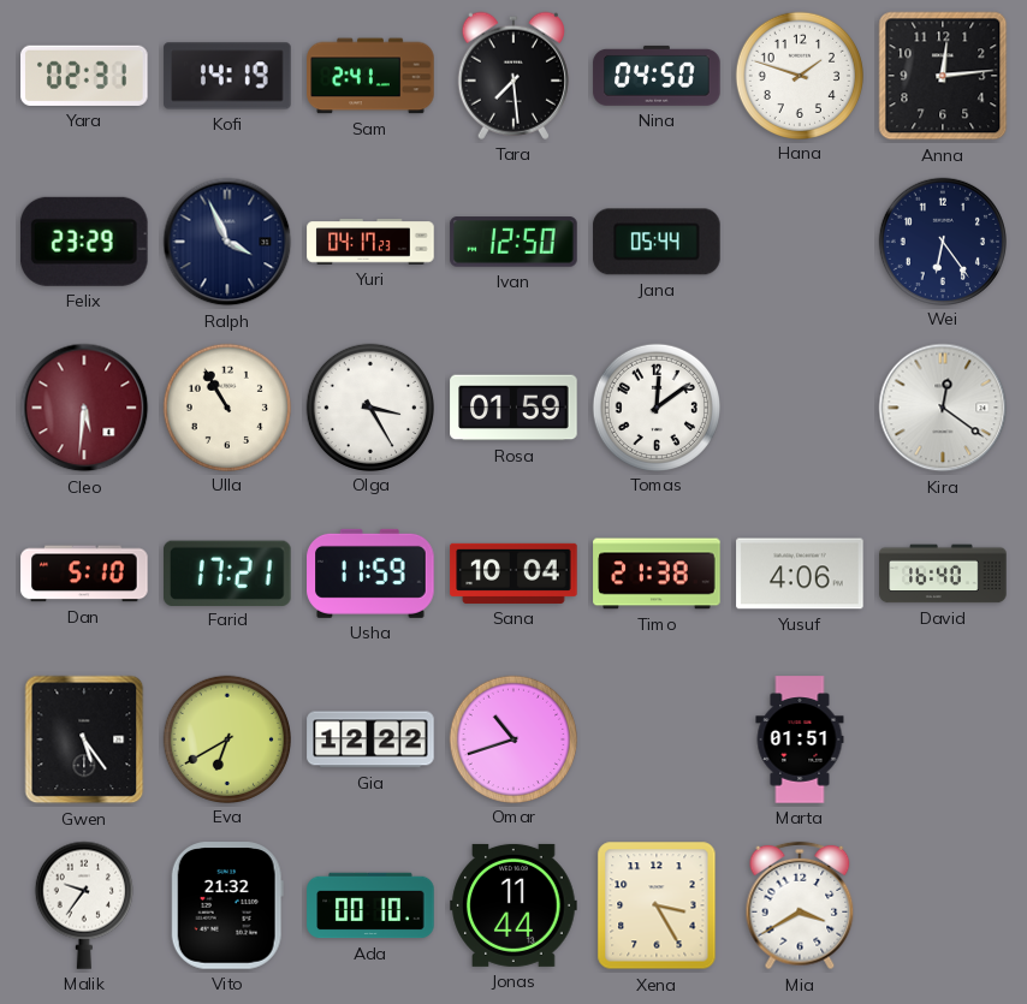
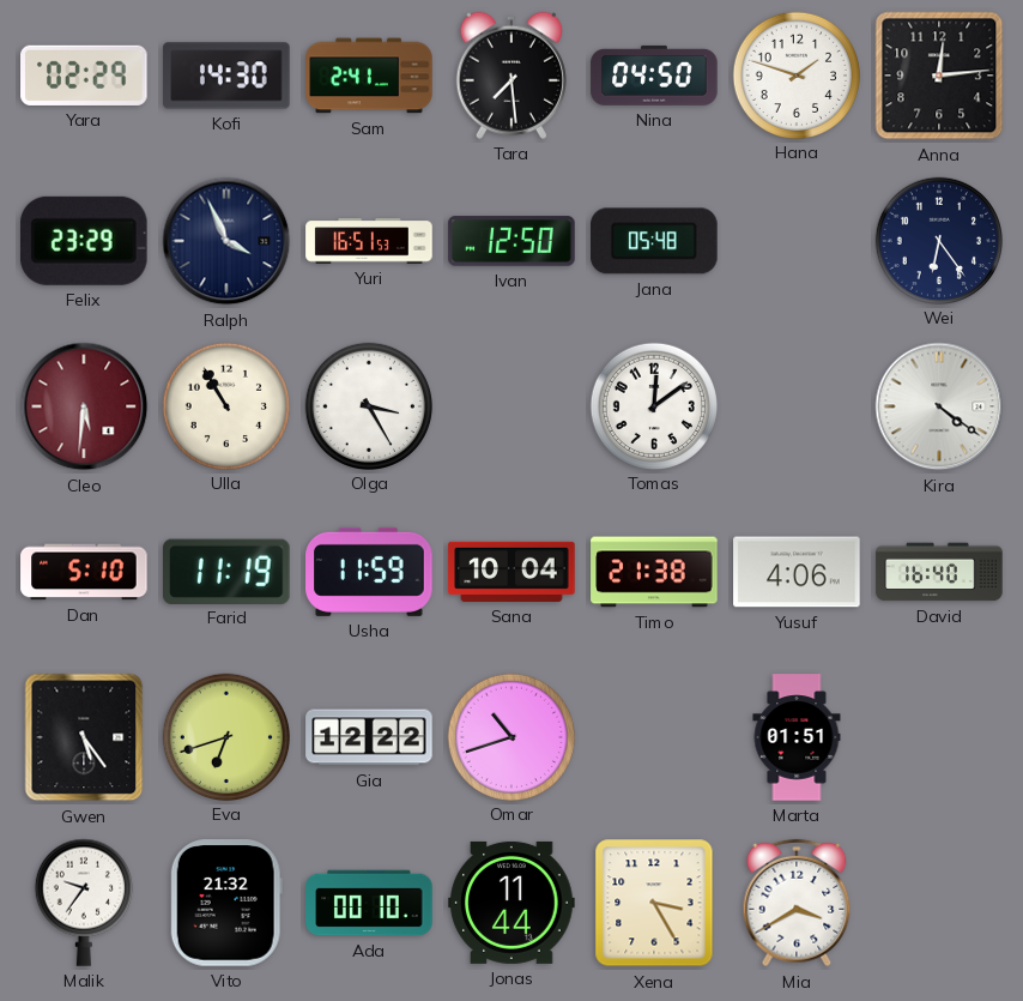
Yara: 02:31 -> 02:29
Kofi: 14:19 -> 14:30
Yuri: 04:17 -> 16:51
Jana: 05:44 -> 05:48
Rosa: 01:59 -> none
Kira: 12:21 -> 4:21
Farid: 17:21 -> 11:19
Eva: 6:40 -> 6:42
